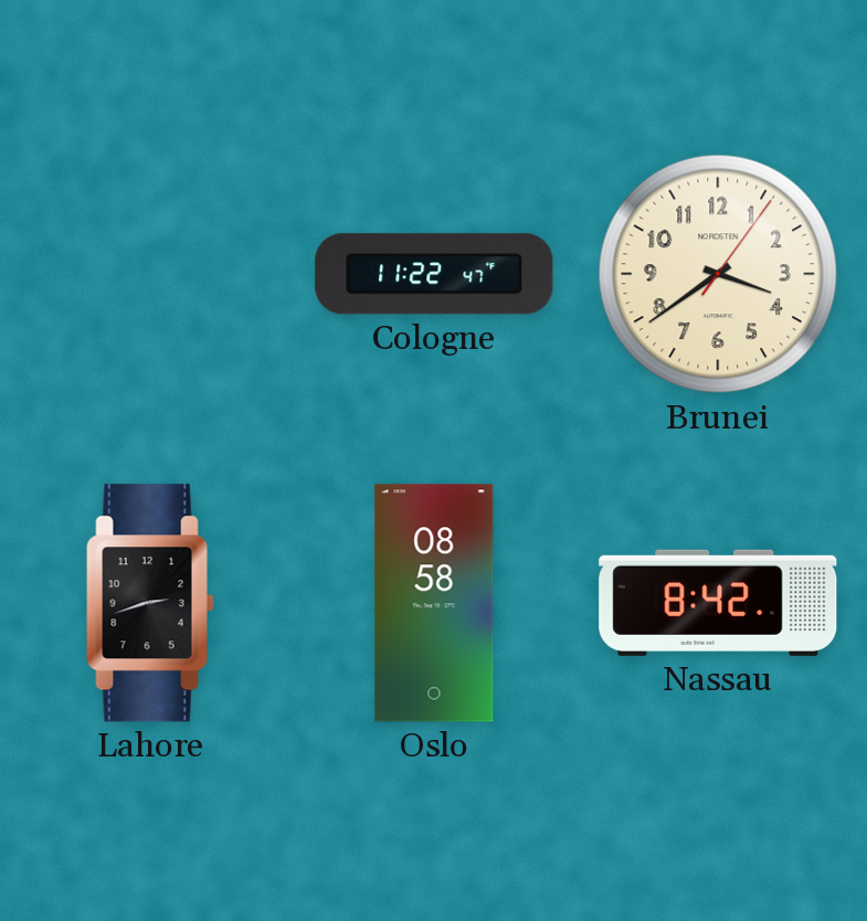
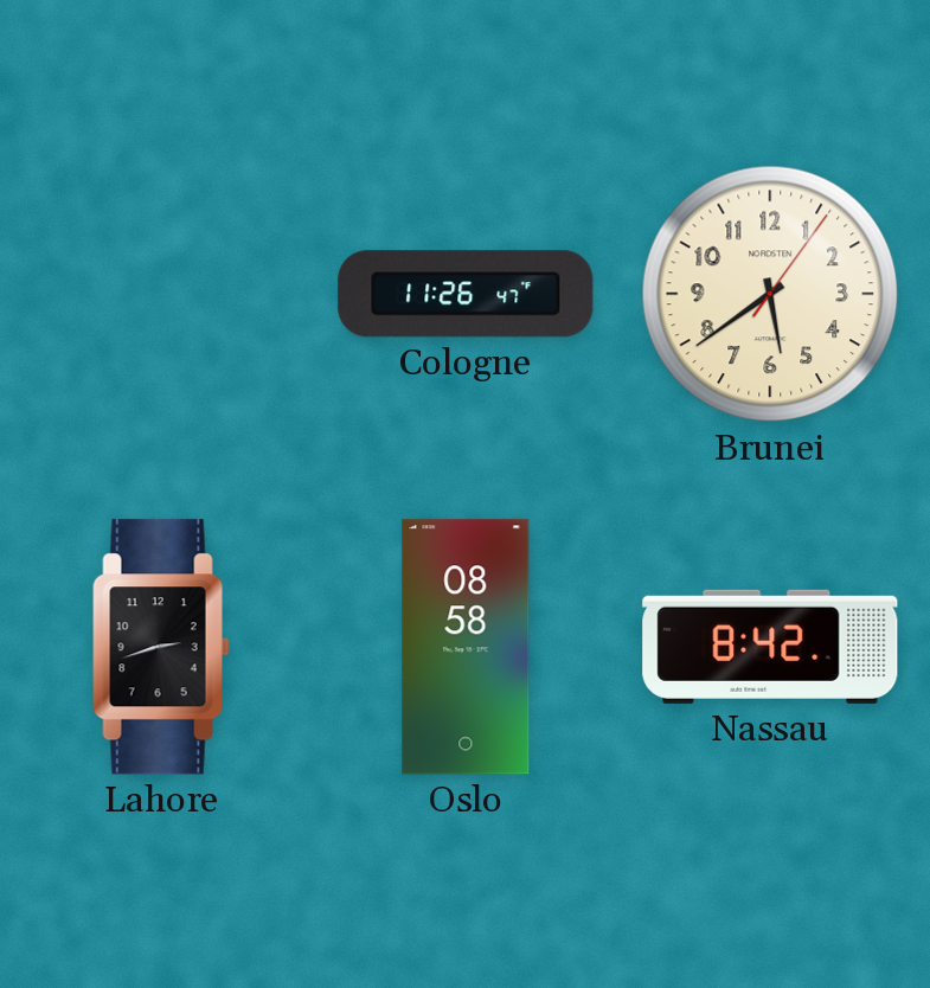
Cologne: 11:22 -> 11:26
Brunei: 3:39 -> 5:39
